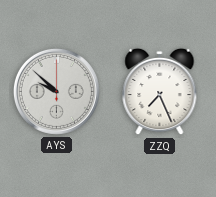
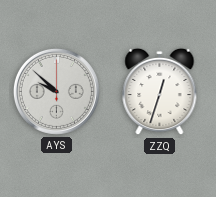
ZZQ: 7:26 -> 12:33
